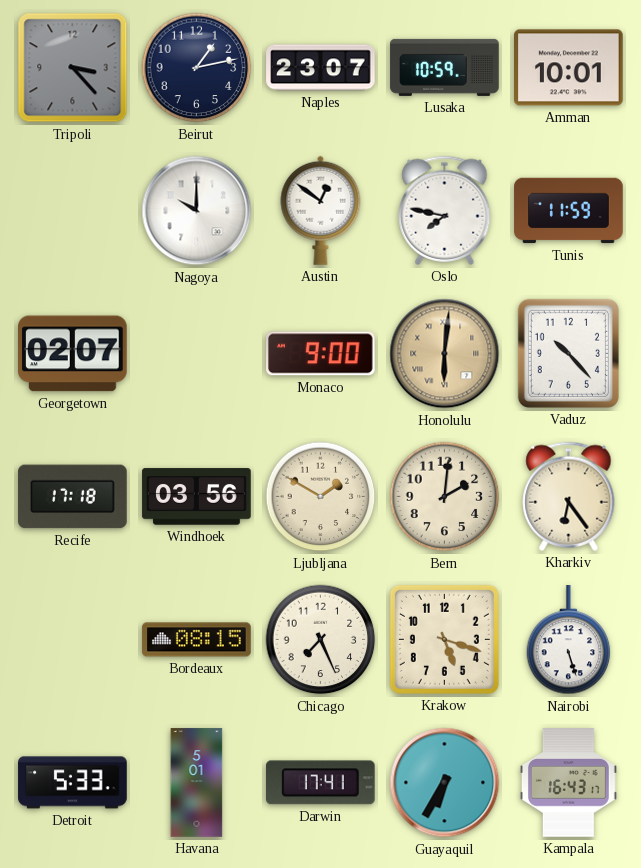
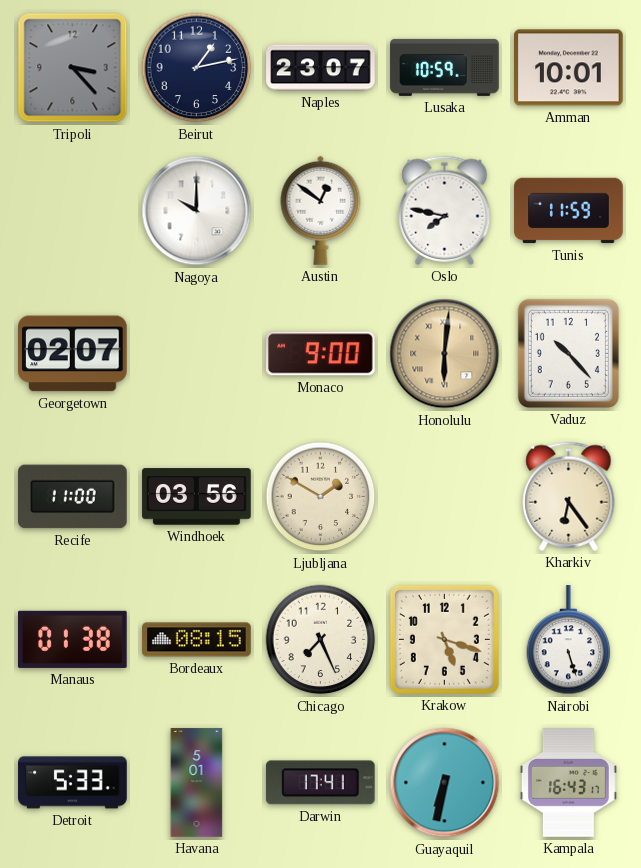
Recife: 17:18 -> 11:00
Bern: 2:01 -> none
Manaus: none -> 01:38
Guayaquil: 6:35 -> 6:32
